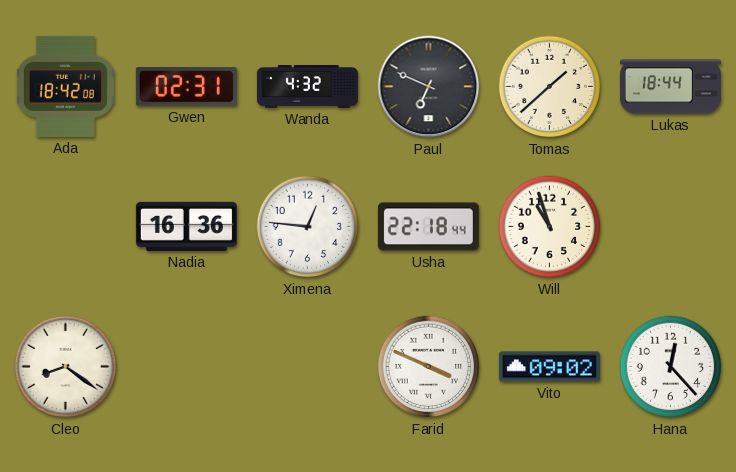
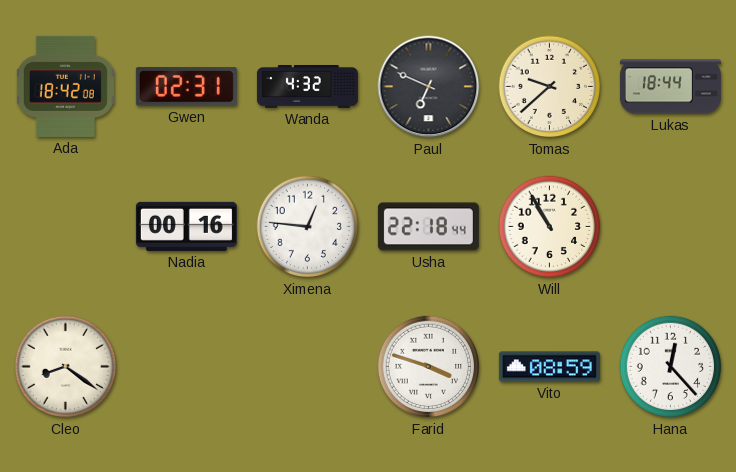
Tomas: 1:38 -> 9:38
Nadia: 16:36 -> 00:16
Will: 10:57 -> 10:55
Farid: 3:49 -> 3:48
Vito: 09:02 -> 08:59
